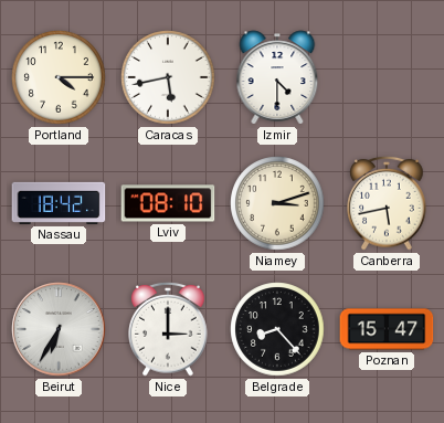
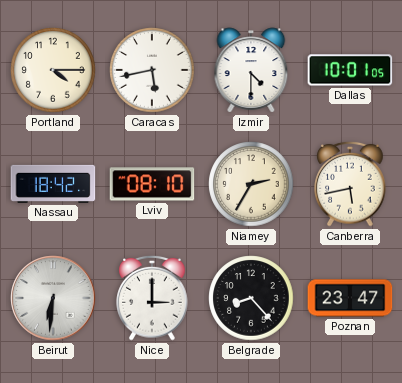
Dallas: none -> 10:01
Niamey: 3:12 -> 2:35
Beirut: 6:35 -> 6:31
Poznan: 15:47 -> 23:47
